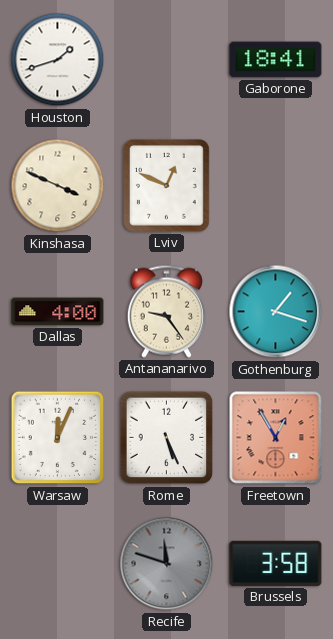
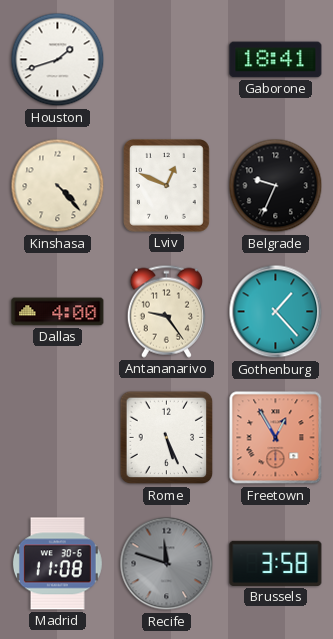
Kinshasa: 3:49 -> 4:23
Belgrade: none -> 9:34
Gothenburg: 1:18 -> 1:23
Warsaw: 12:04 -> none
Madrid: none -> 11:08
